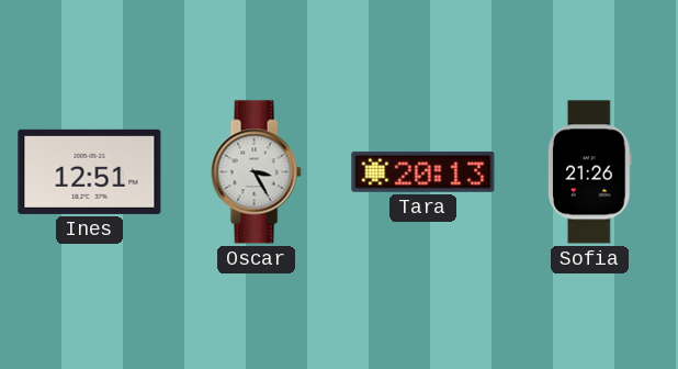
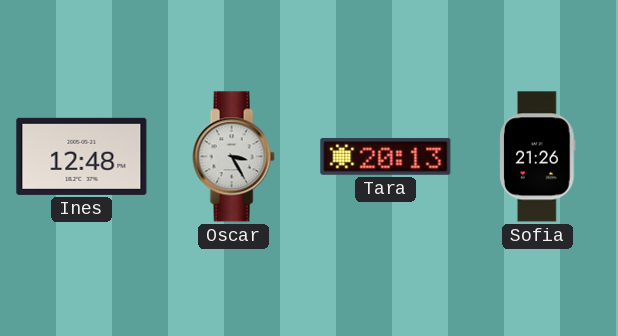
Ines: 12:51 -> 12:48
